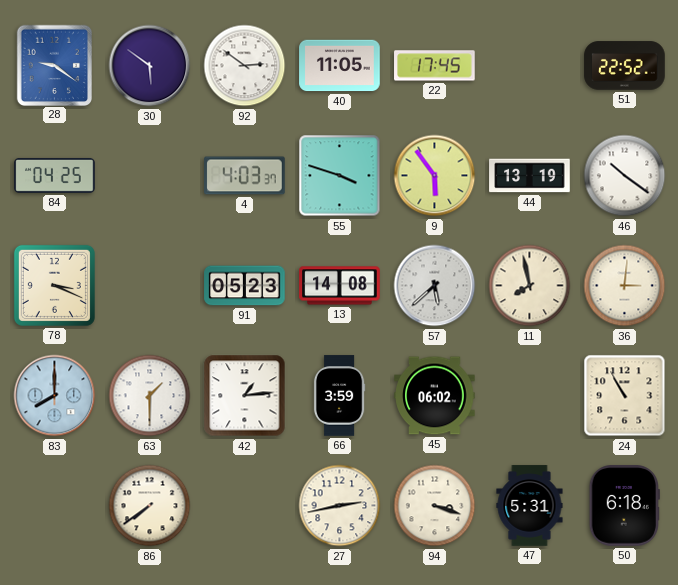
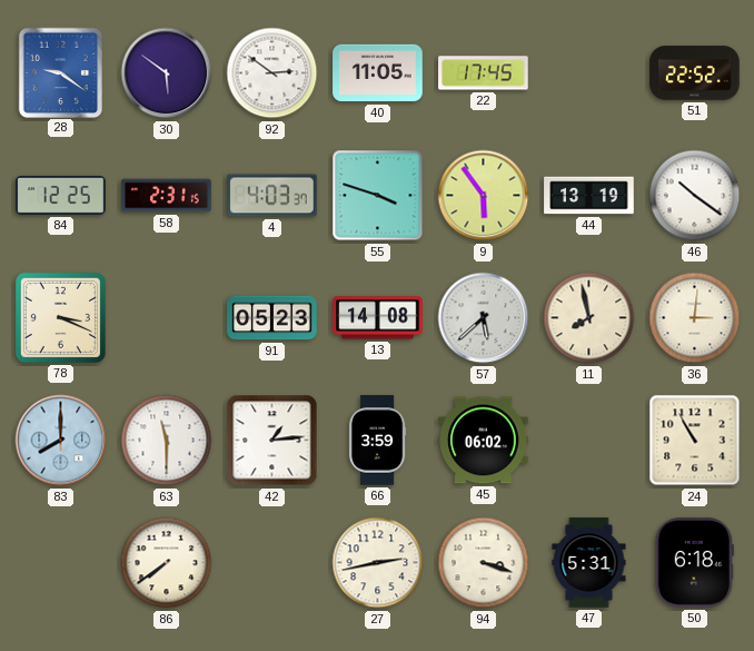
84: 04:25 -> 12:25
58: none -> 2:31
63: 1:30 -> 11:30
